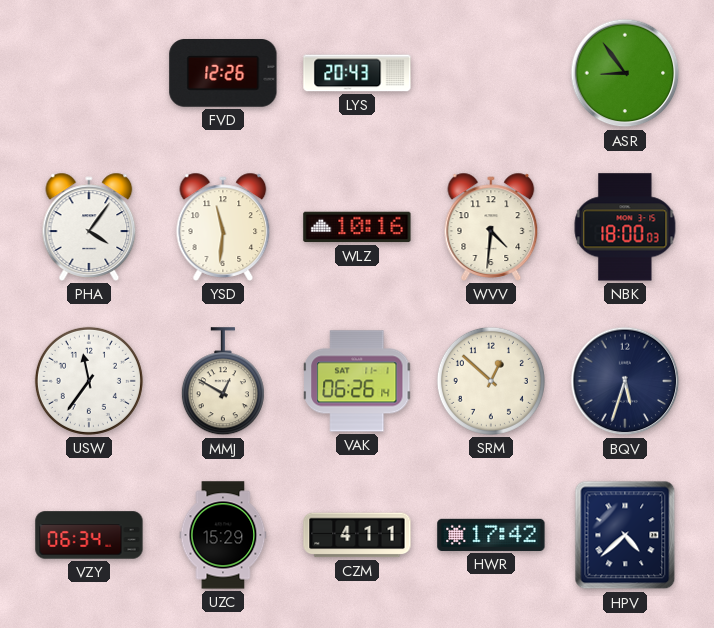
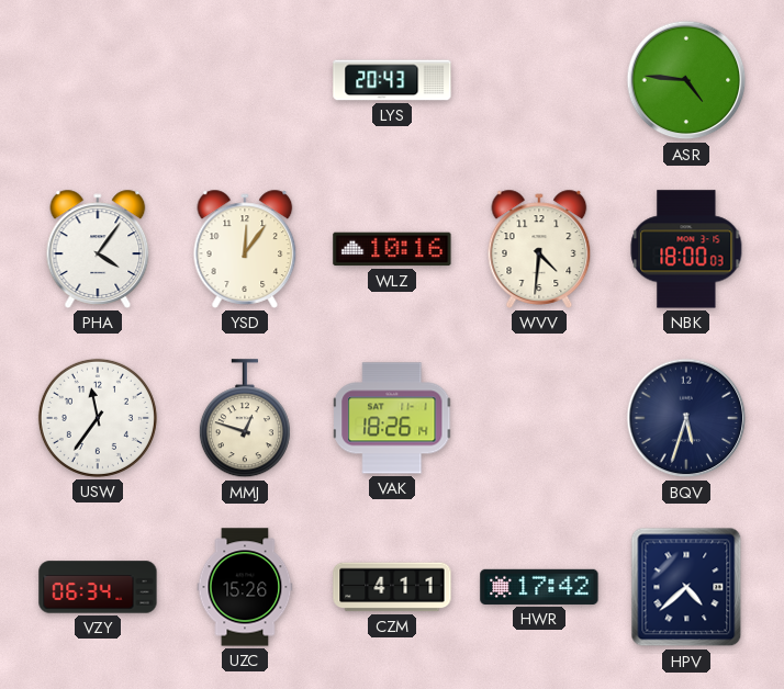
FVD: 12:26 -> none
ASR: 8:54 -> 4:46
YSD: 11:31 -> 12:06
MMJ: 12:50 -> 12:48
VAK: 06:26 -> 18:26
SRM: 12:52 -> none
UZC: 15:29 -> 15:26
